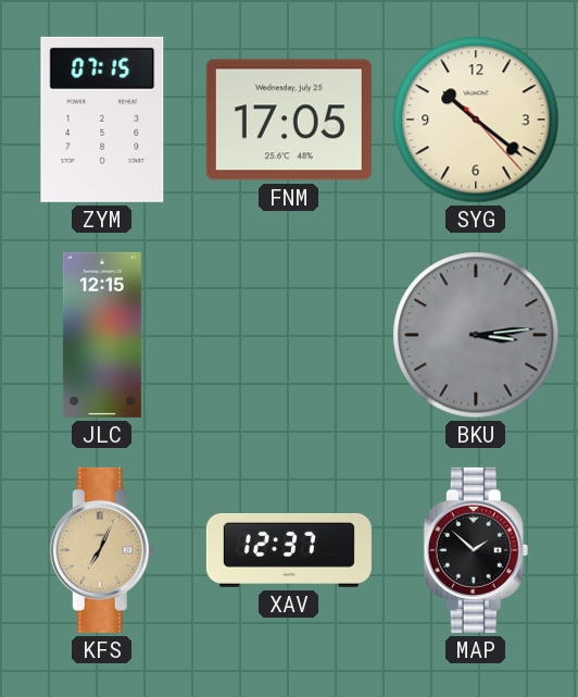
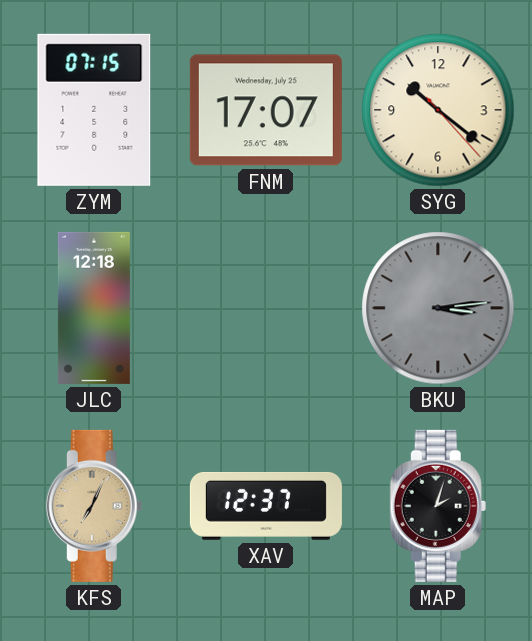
FNM: 17:05 -> 17:07
JLC: 12:15 -> 12:18
MAP: 1:52 -> 2:03
